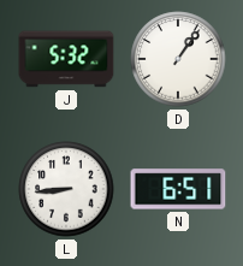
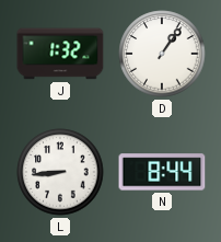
J: 5:32 -> 1:32
N: 6:51 -> 8:44
